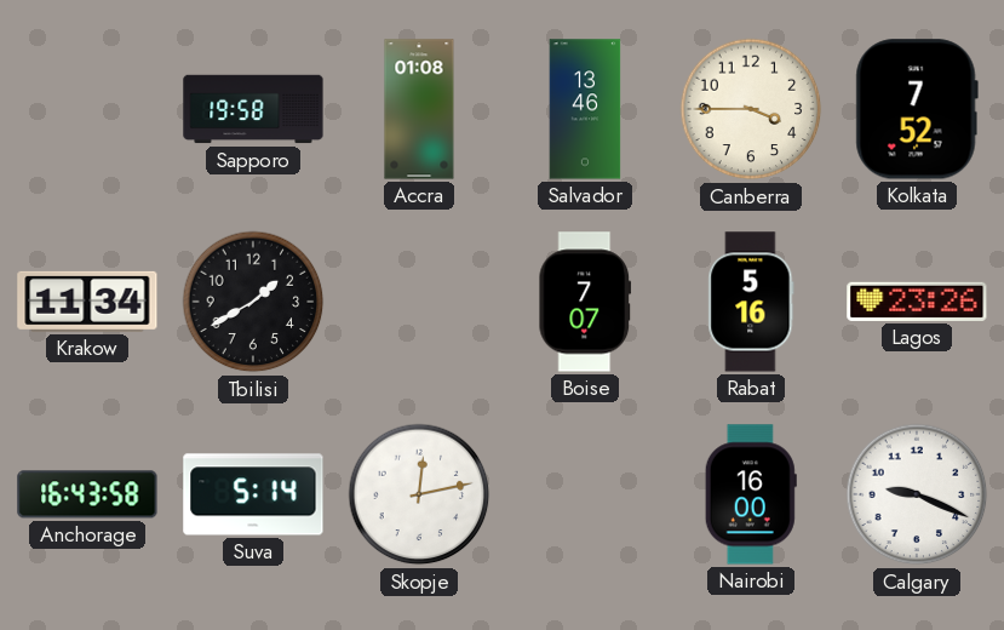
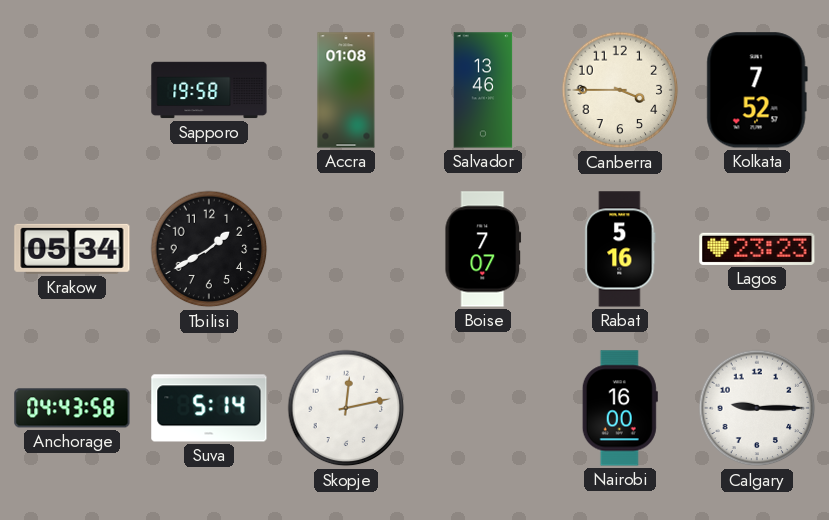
Krakow: 11:34 -> 05:34
Lagos: 23:26 -> 23:23
Anchorage: 16:43 -> 04:43
Calgary: 9:19 -> 9:15
